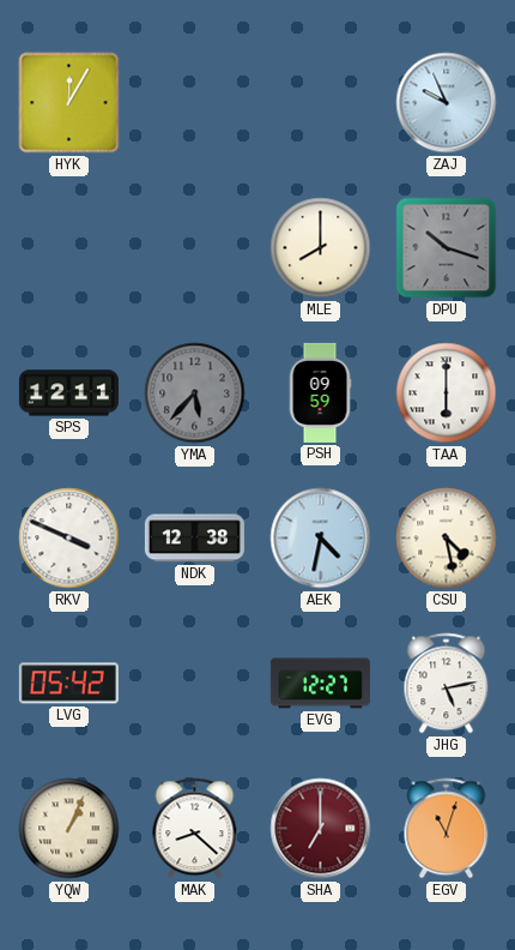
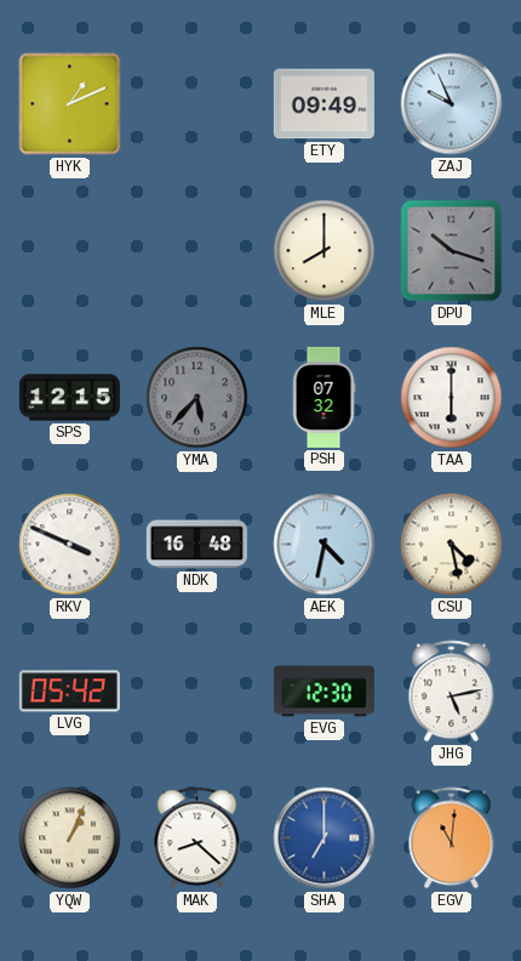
HYK: 12:05 -> 1:11
ETY: none -> 09:49
SPS: 12:11 -> 12:15
PSH: 09:59 -> 07:32
NDK: 12:38 -> 16:48
EVG: 12:27 -> 12:30
SHA dial: burgundy -> blue
EGV: 11:03 -> 11:01
